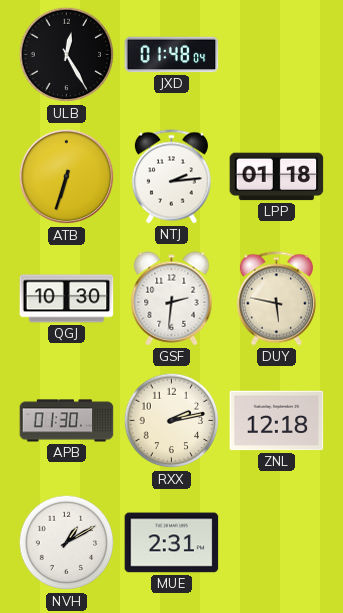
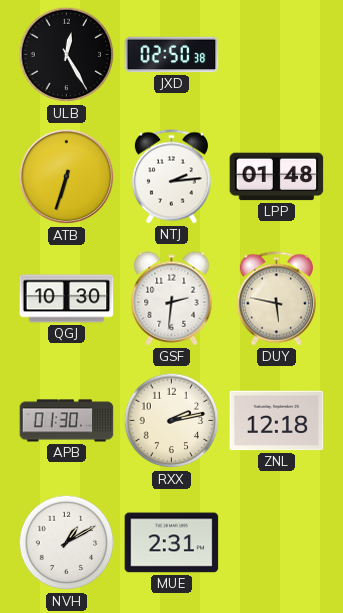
JXD: 01:48 -> 02:50
LPP: 01:18 -> 01:48
